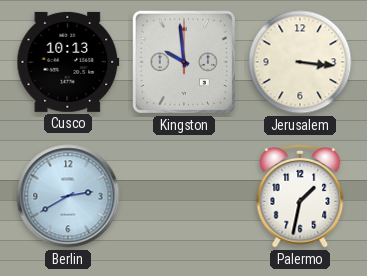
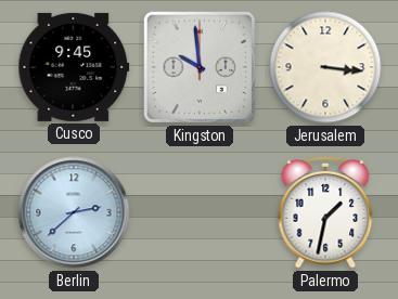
Cusco: 10:13 -> 9:45
Berlin: 2:40 -> 2:38
